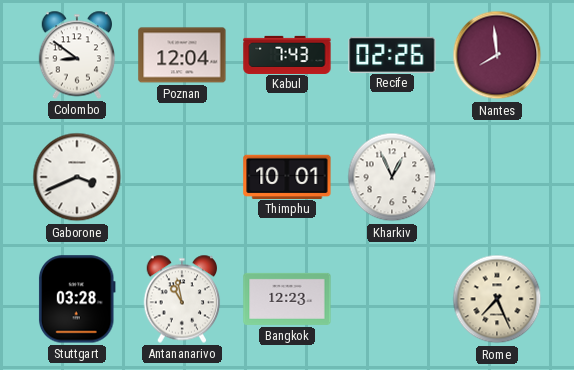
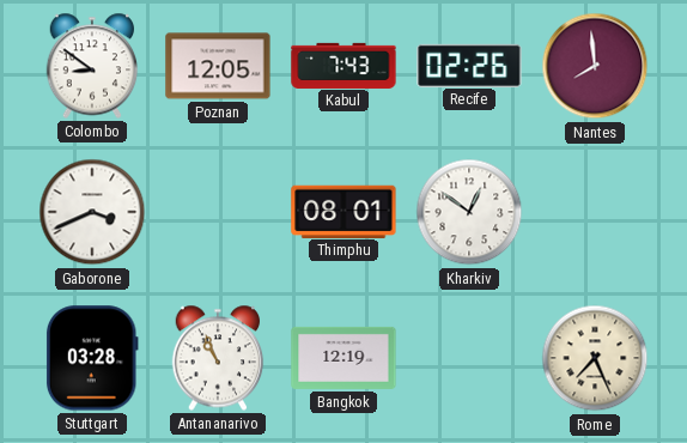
Poznan: 12:04 -> 12:05
Thimphu: 10:01 -> 08:01
Kharkiv: 12:56 -> 12:51
Antananarivo: 10:58 -> 10:56
Bangkok: 12:23 -> 12:19
